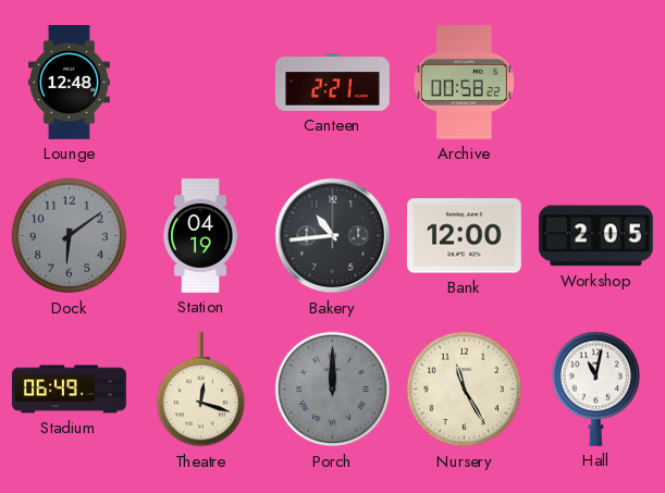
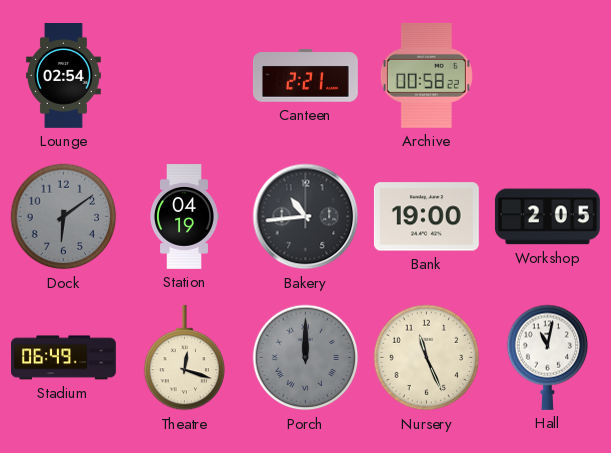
Lounge: 12:48 -> 02:54
Bank: 12:00 -> 19:00
Nursery: 11:25 -> 11:26
